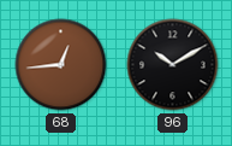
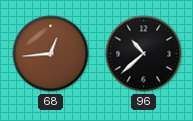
96: 10:10 -> 10:38
